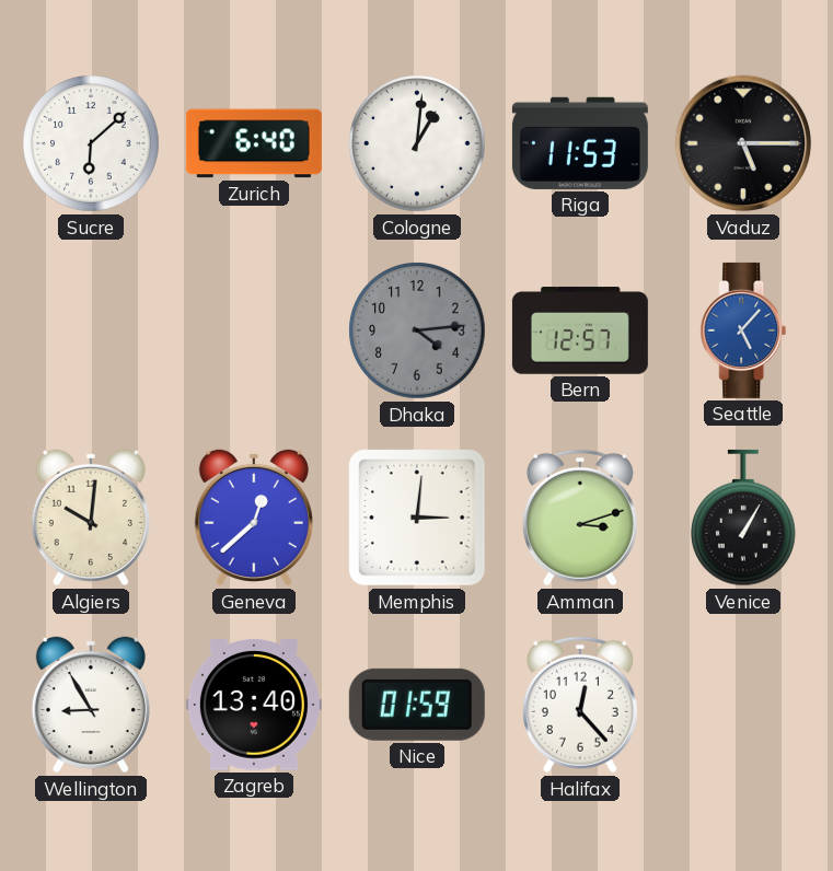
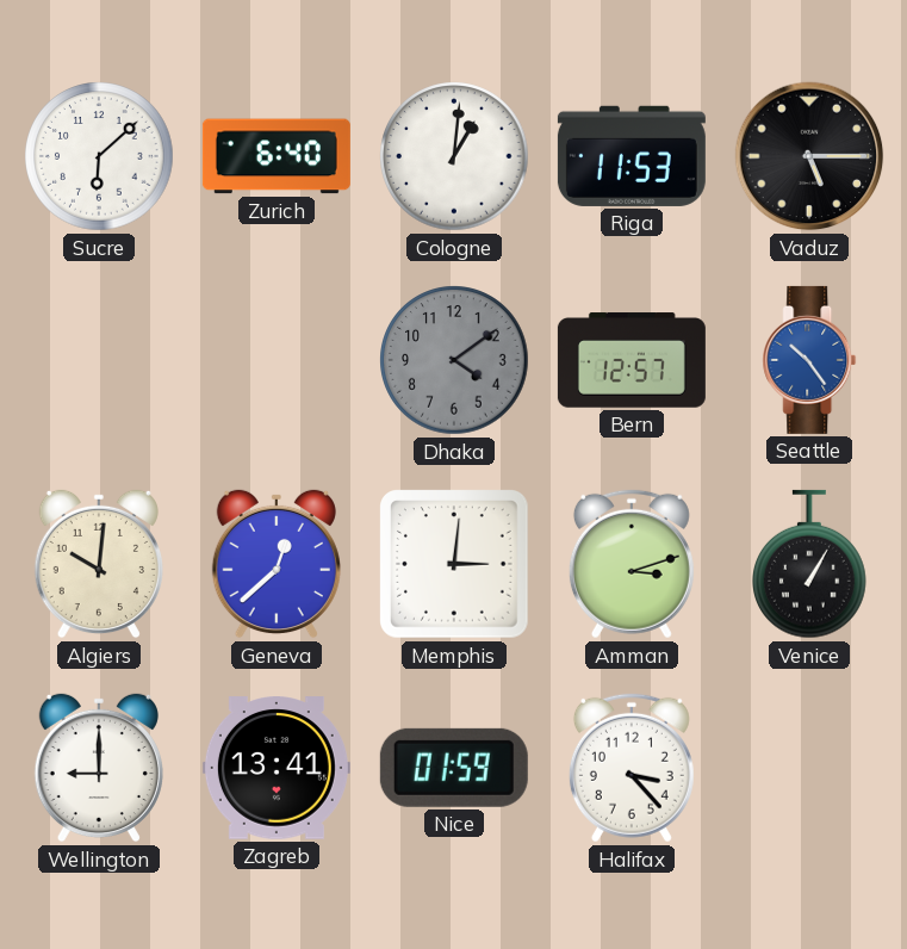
Dhaka: 4:14 -> 4:09
Seattle: 5:07 -> 10:24
Wellington: 8:55 -> 9:00
Zagreb: 13:40 -> 13:41
Halifax: 12:23 -> 3:23
